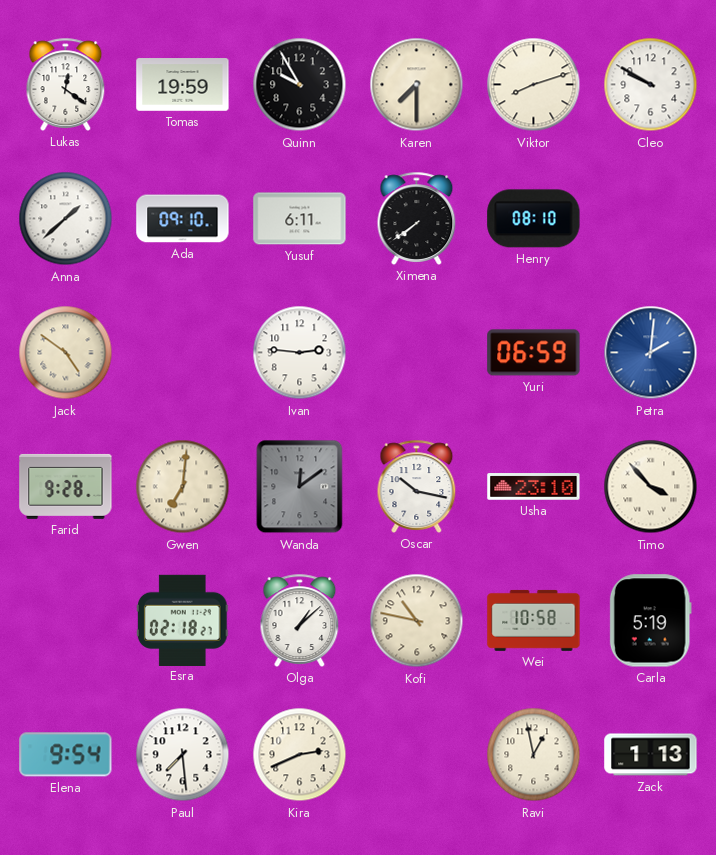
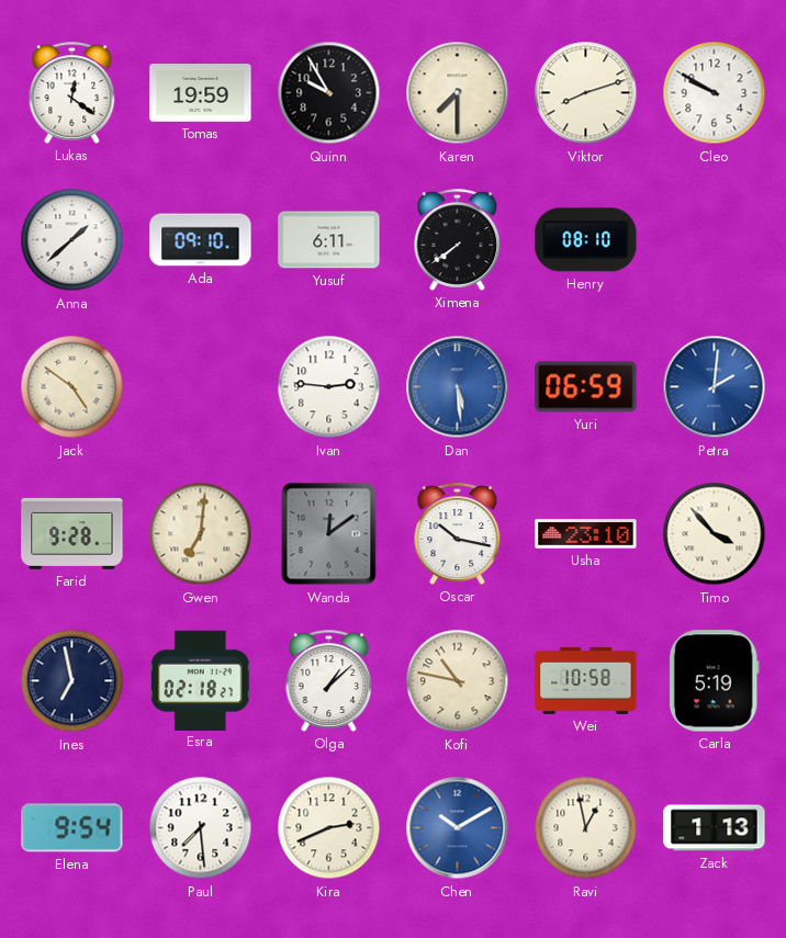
Dan: none -> 5:29
Ines: none -> 6:58
Chen: none -> 10:10
